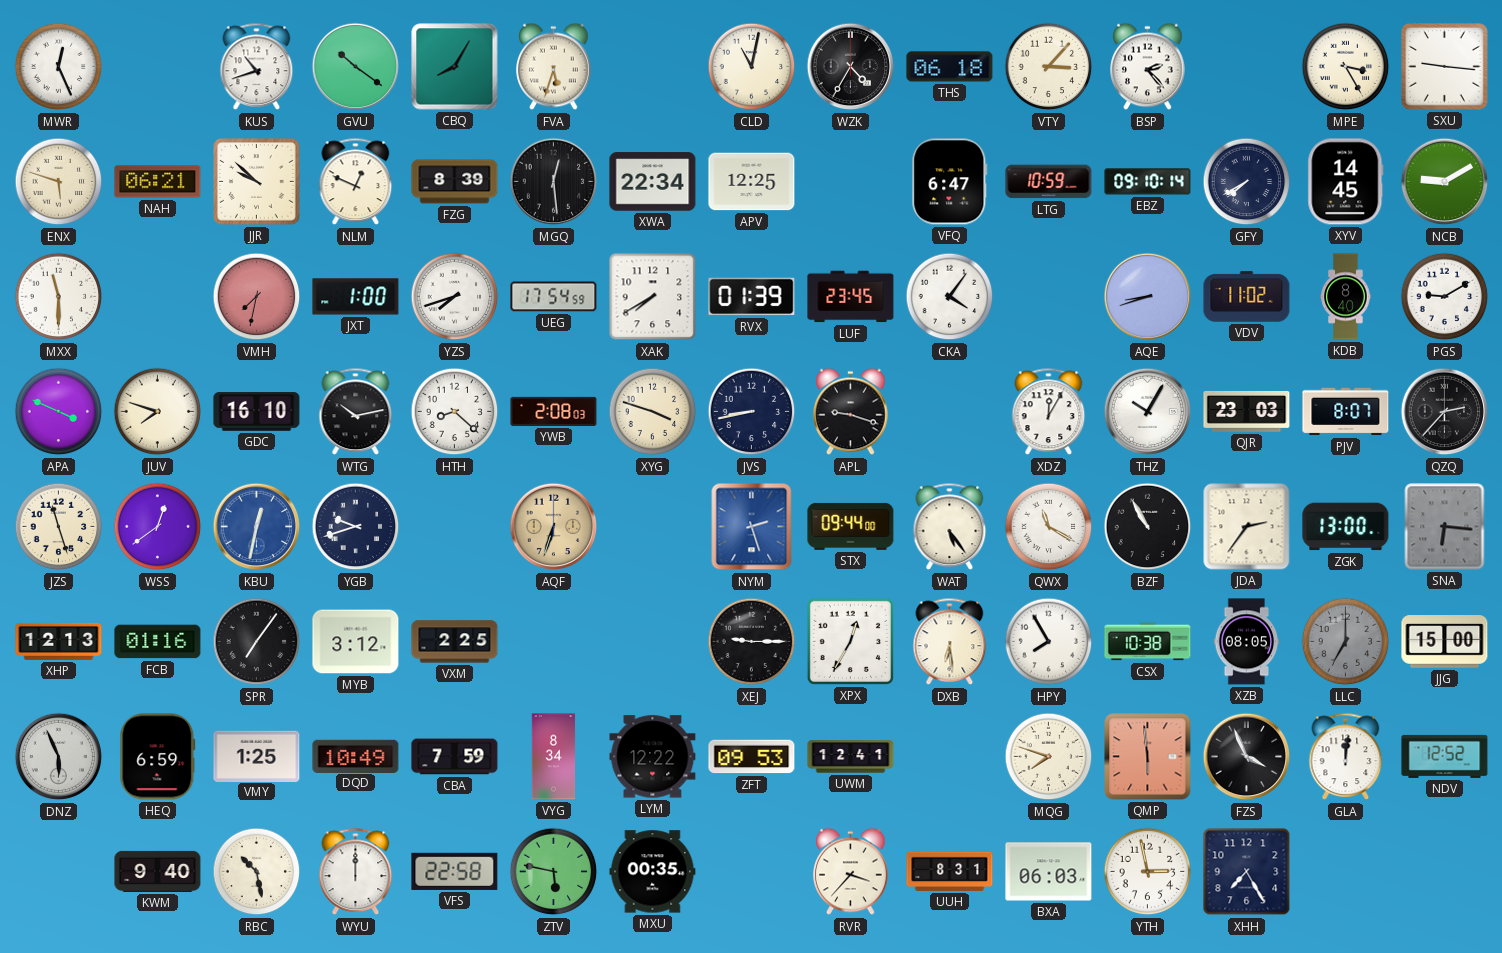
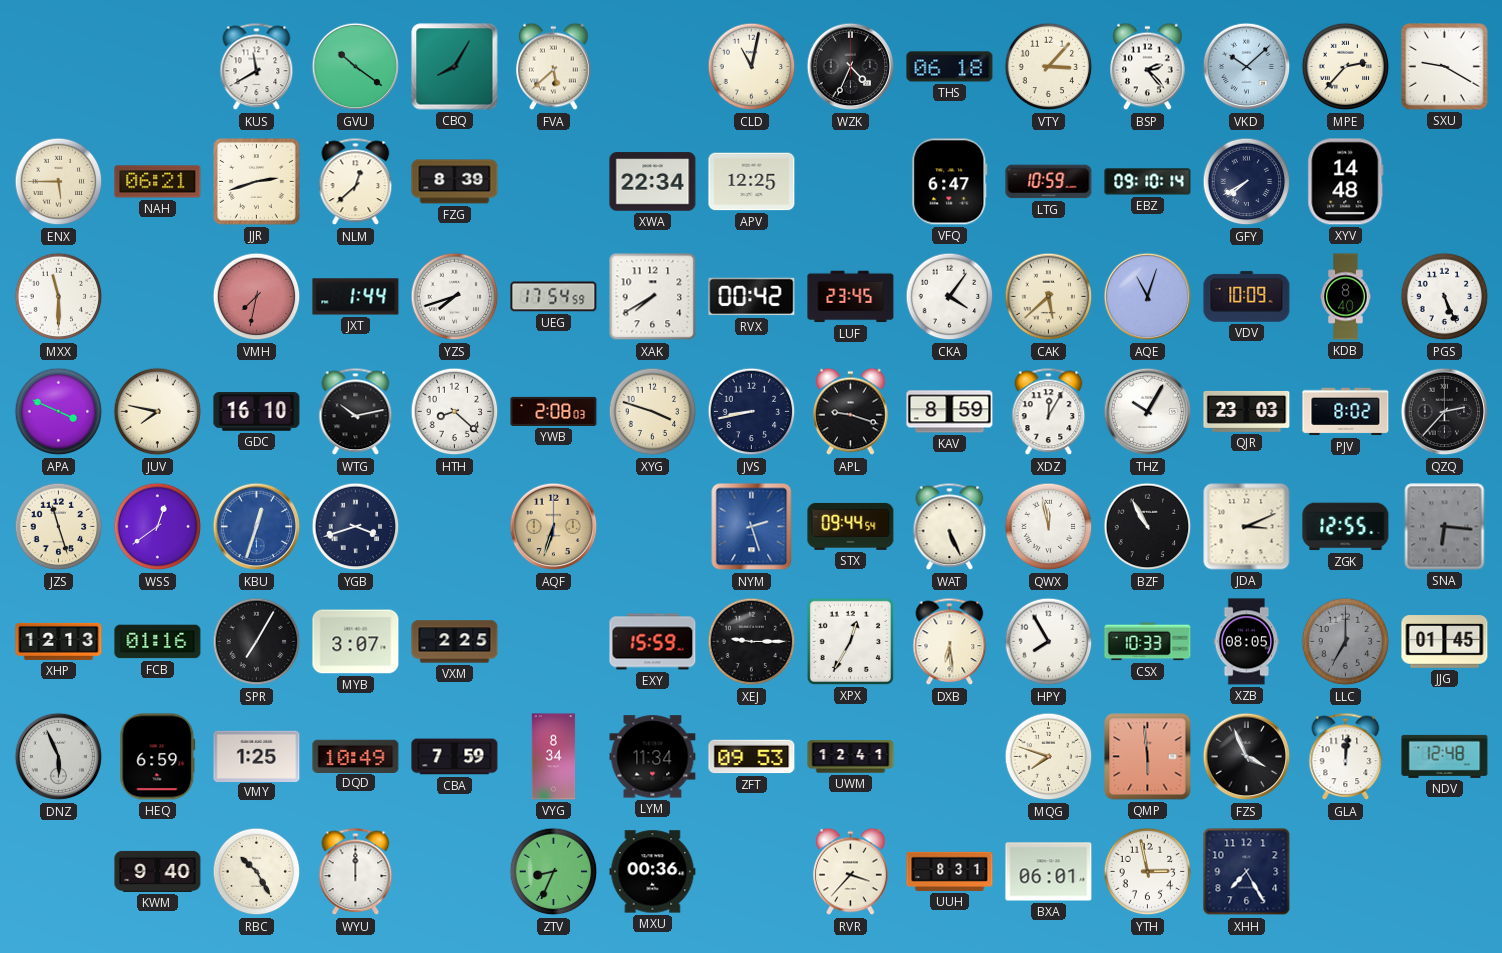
MWR: 12:26 -> none
KUS: 10:42 -> 11:40
FVA: 5:33 -> 5:38
WZK: 4:35 -> 4:34
VKD: none -> 10:08
MPE: 3:25 -> 2:37
SXU: 9:16 -> 9:20
ENX: 5:48 -> 5:45
JJR: 9:52 -> 2:42
NLM: 12:49 -> 12:38
MGQ: 12:29 -> none
XYV: 14:45 -> 14:48
NCB: 9:10 -> none
JXT: 1:00 -> 1:44
RVX: 01:39 -> 00:42
CAK: none -> 5:38
AQE: 8:42 -> 11:03
VDV: 11:02 -> 10:09
PGS: 9:10 -> 5:26
JUV: 7:48 -> 7:47
KAV: none -> 8:59
PJV: 8:07 -> 8:02
KBU: 12:32 -> 12:33
YGB: 9:42 -> 3:42
STX: 09:44:00 -> 09:44:54
WAT: 5:24 -> 5:26
QWX: 11:20 -> 11:58
JDA: 2:36 -> 3:11
ZGK: 13:00 -> 12:55
SPR: 7:06 -> 7:05
MYB: 3:12 -> 3:07
EXY: none -> 15:59
CSX: 10:38 -> 10:33
JJG: 15:00 -> 01:45
LYM: 12:22 -> 11:34
NDV: 12:52 -> 12:48
RBC: 10:28 -> 10:25
VFS: 22:58 -> none
ZTV: 5:47 -> 8:34
MXU: 00:35 -> 00:36
BXA: 06:03 -> 06:01
